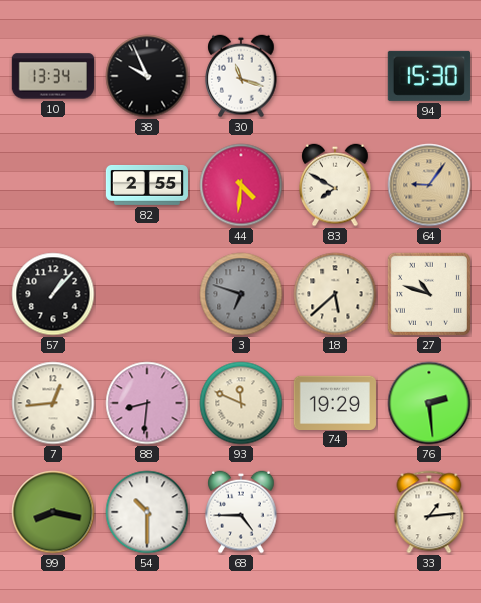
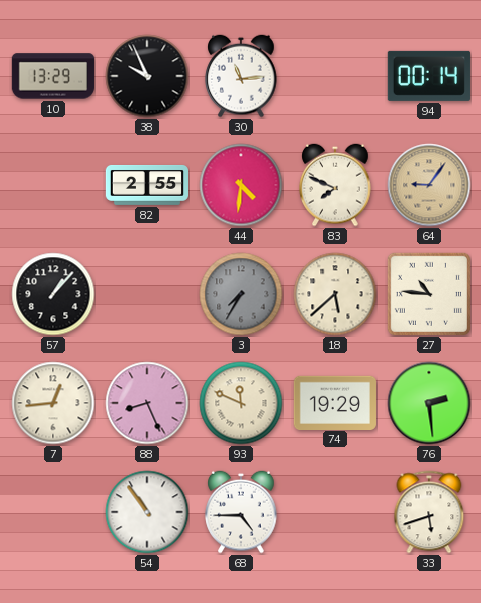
10: 13:34 -> 13:29
30: 11:18 -> 11:14
94: 15:30 -> 00:14
83: 7:50 -> 7:49
3: 6:48 -> 7:35
27: 10:48 -> 10:46
88: 8:31 -> 8:26
99: 8:17 -> none
54: 10:30 -> 10:54
33: 1:14 -> 5:42
